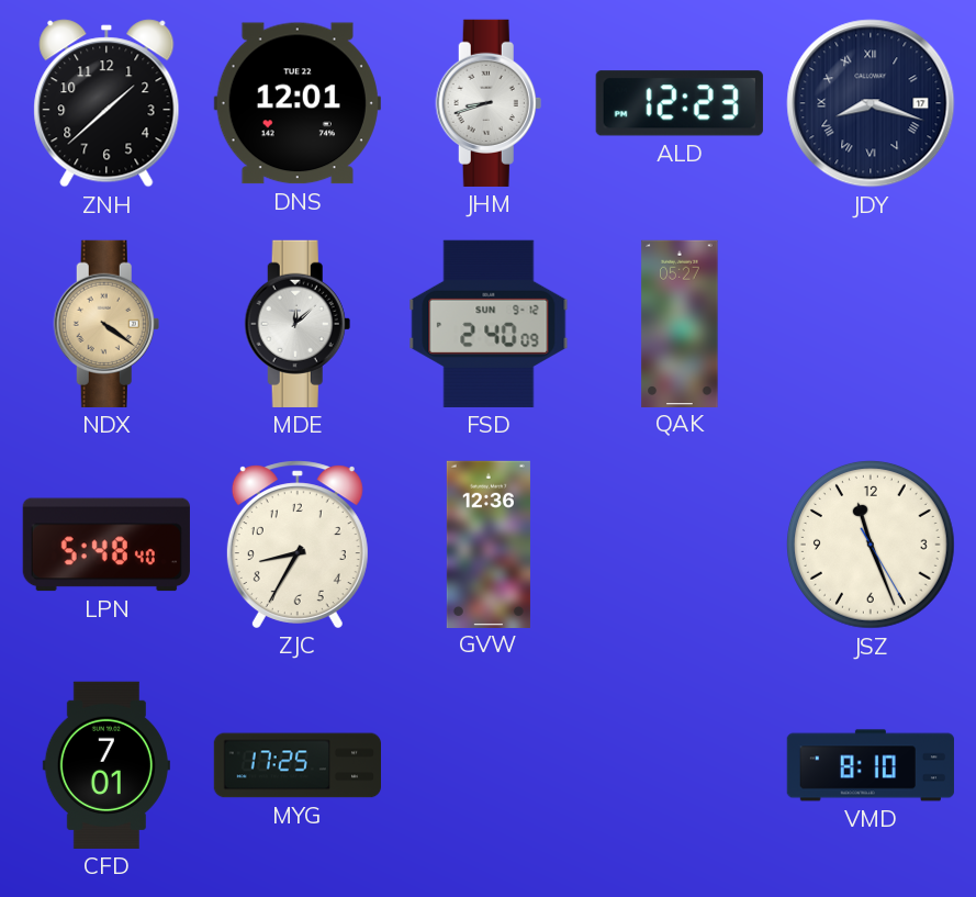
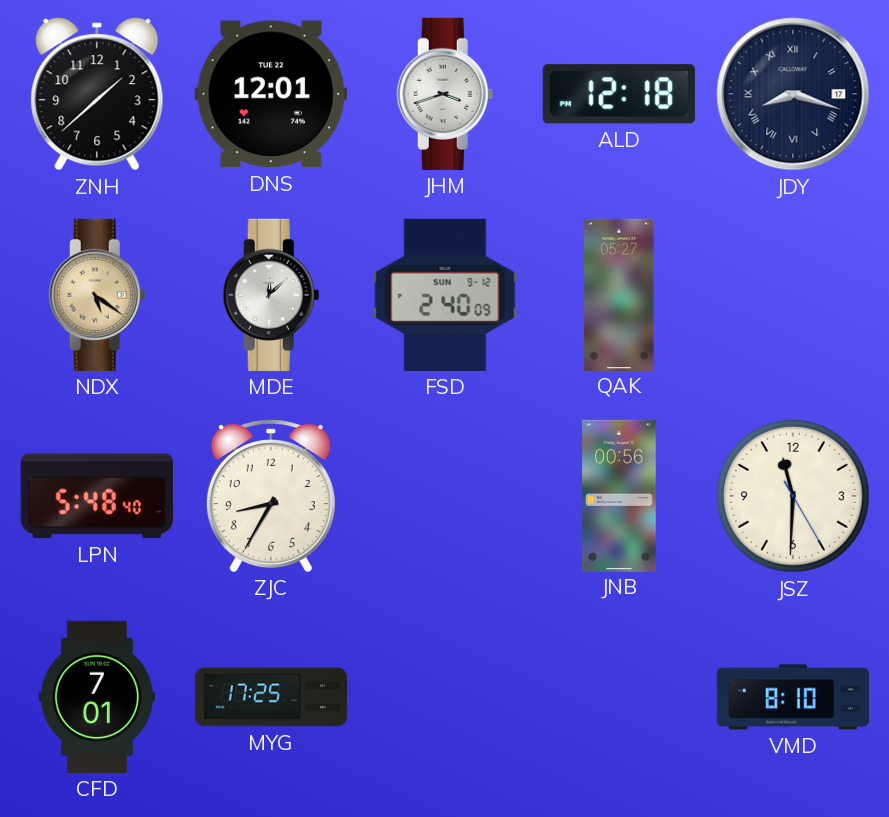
JHM: 8:42 -> 3:42
ALD: 12:23 -> 12:18
NDX: 4:21 -> 5:21
GVW: 12:36 -> none
JNB: none -> 00:56
JSZ: 11:26 -> 11:30
